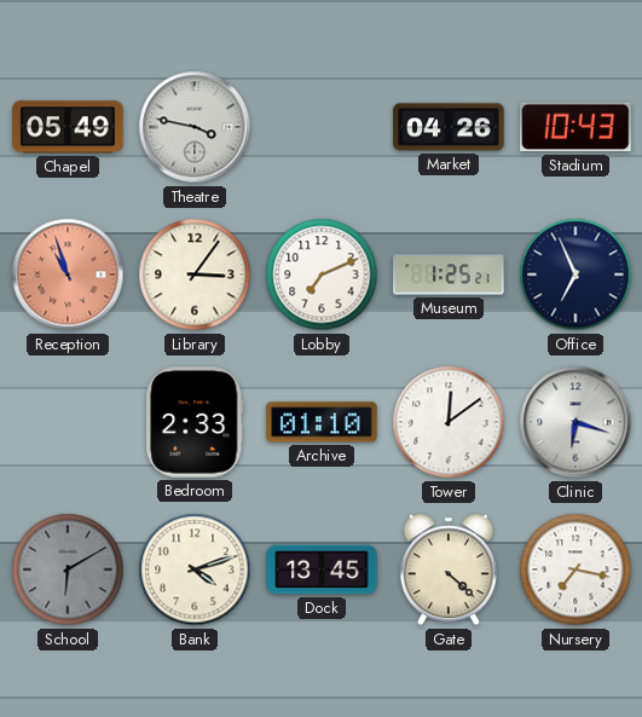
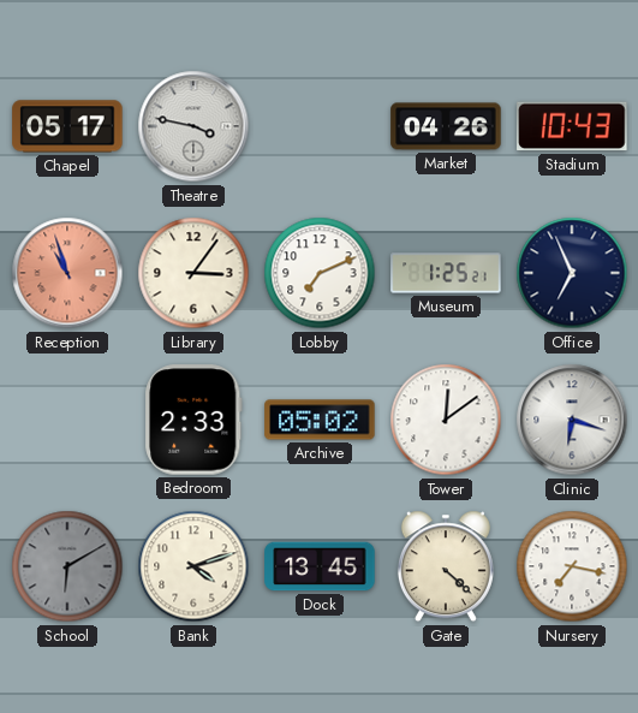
Chapel: 05:49 -> 05:17
Archive: 01:10 -> 05:02
